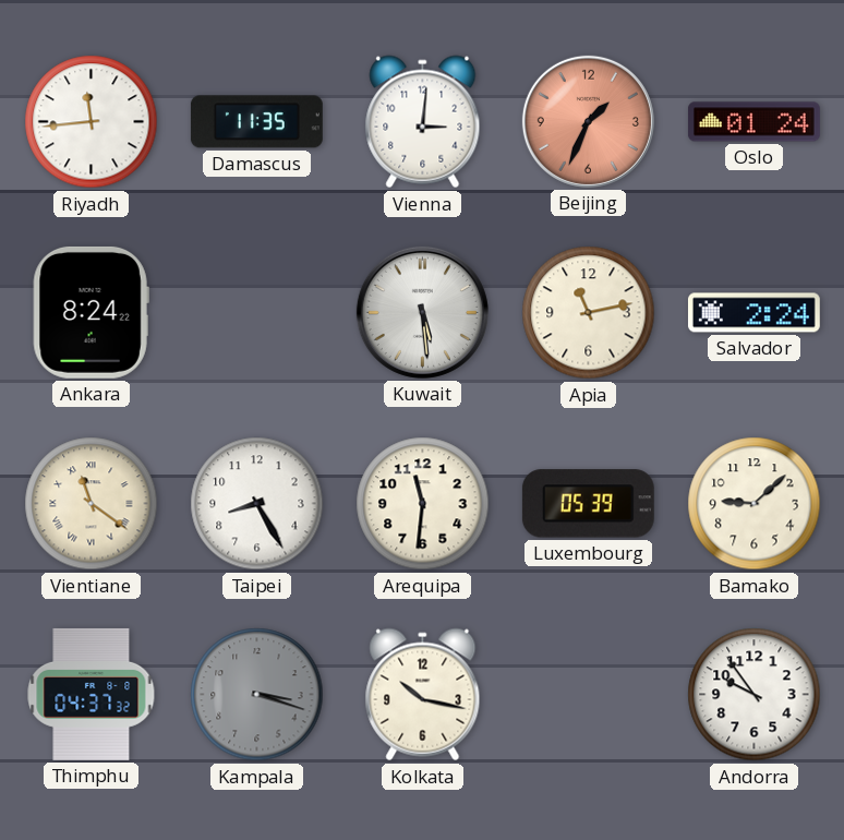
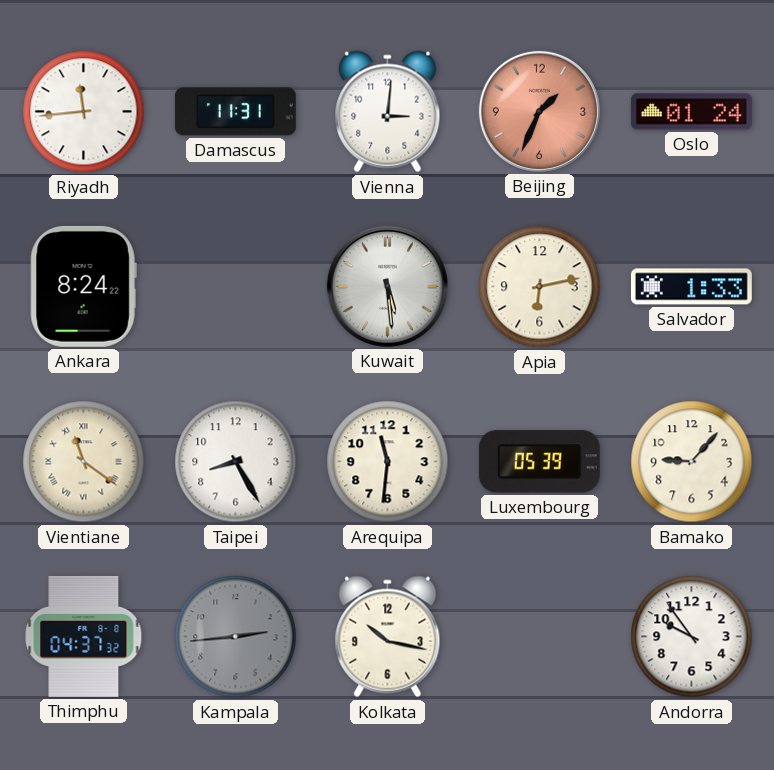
Damascus: 11:35 -> 11:31
Apia: 11:13 -> 6:13
Salvador: 2:24 -> 1:33
Bamako: 9:08 -> 9:07
Kampala: 3:18 -> 2:44
